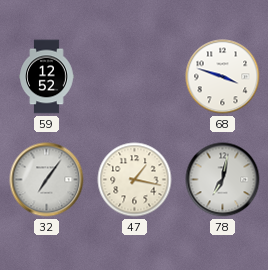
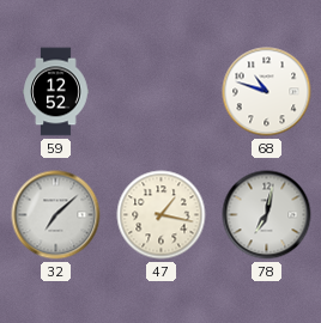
68: 3:48 -> 10:48
32: 7:06 -> 7:08
